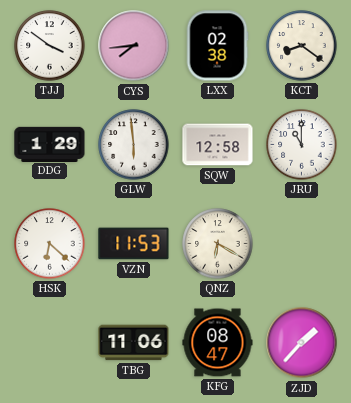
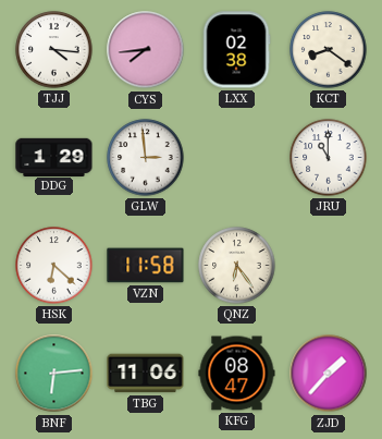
TJJ: 3:51 -> 4:16
GLW: 5:59 -> 2:59
SQW: 12:58 -> none
VZN: 11:53 -> 11:58
QNZ: 6:20 -> 6:24
BNF: none -> 6:14
